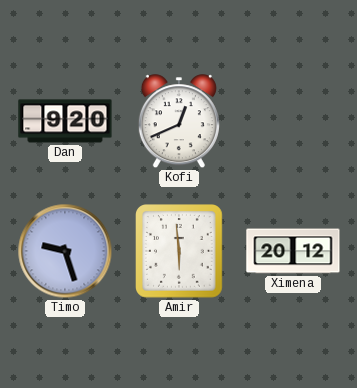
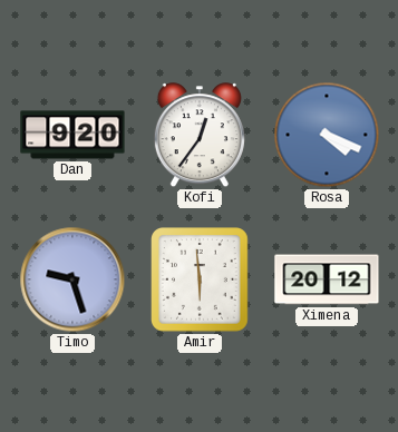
Kofi: 12:41 -> 12:36
Rosa: none -> 4:19
